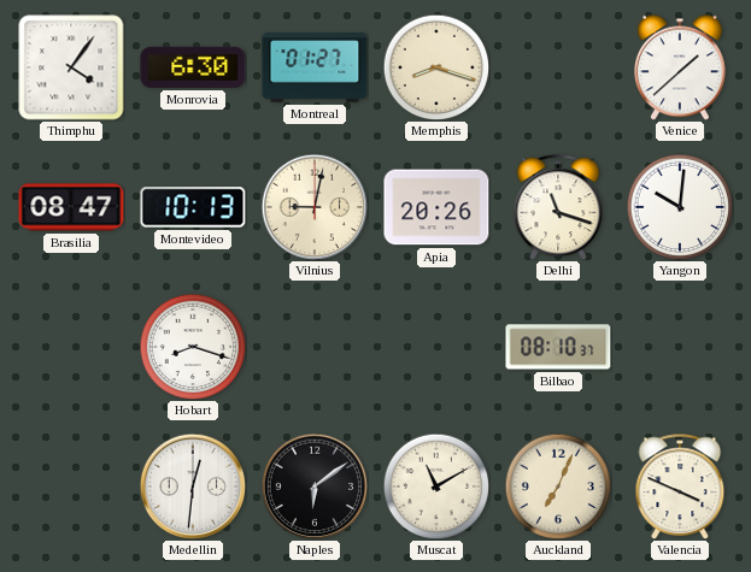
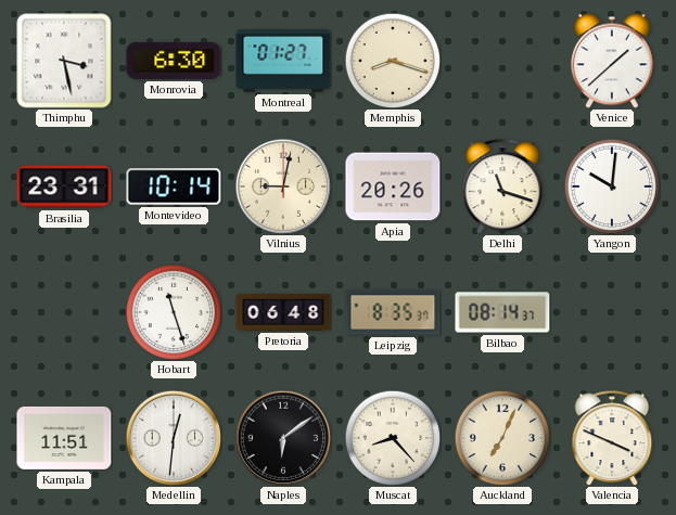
Thimphu: 4:06 -> 3:28
Brasilia: 08:47 -> 23:31
Montevideo: 10:13 -> 10:14
Hobart: 8:18 -> 11:27
Pretoria: none -> 06:48
Leipzig: none -> 8:35
Bilbao: 08:10 -> 08:14
Kampala: none -> 11:51
Muscat: 11:10 -> 8:23
